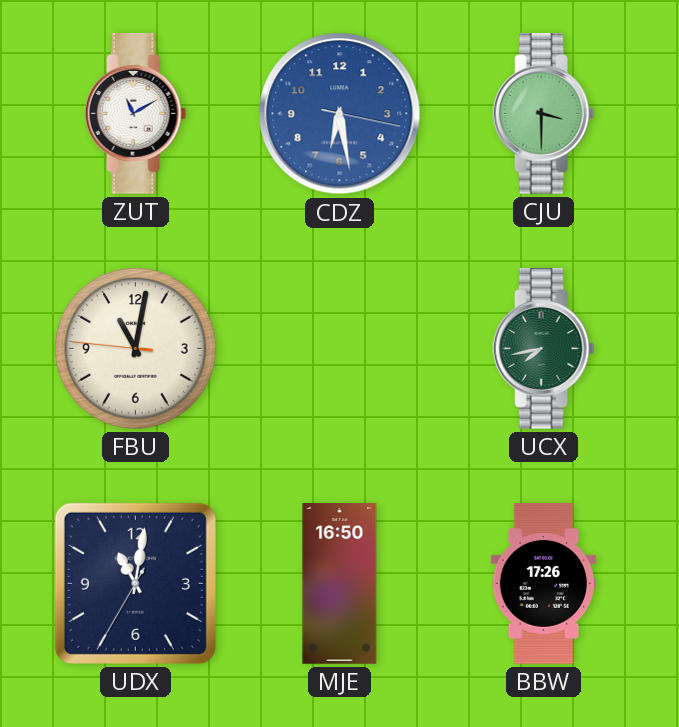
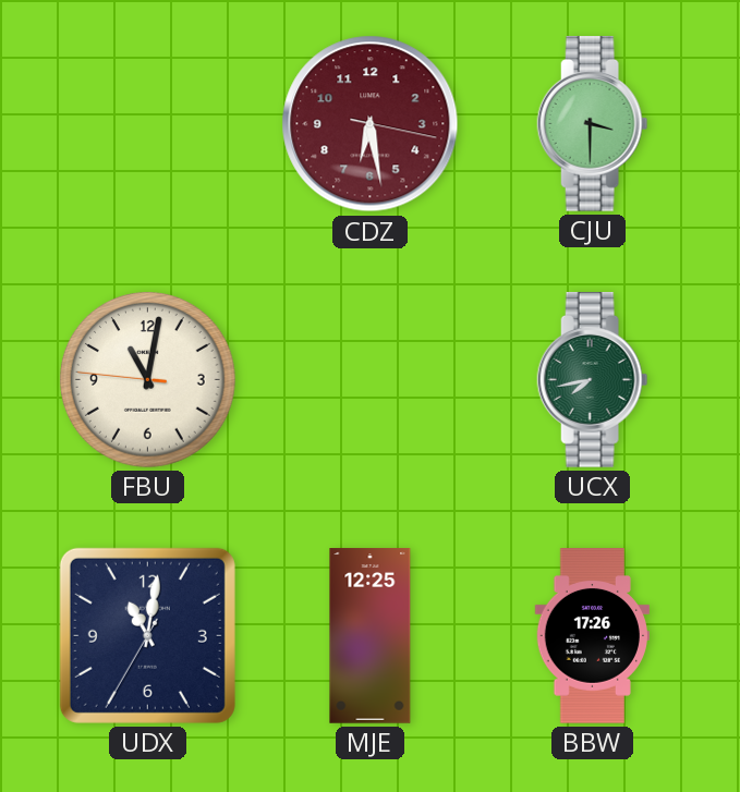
ZUT: 11:10 -> none
CDZ dial: blue -> burgundy
MJE: 16:50 -> 12:25
